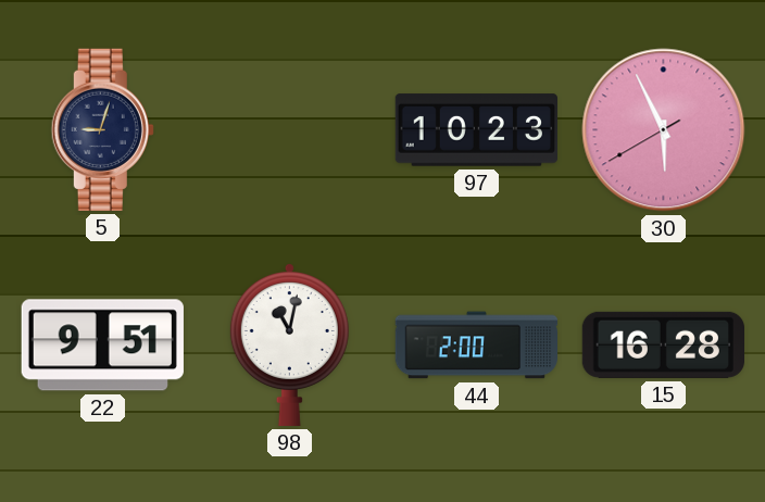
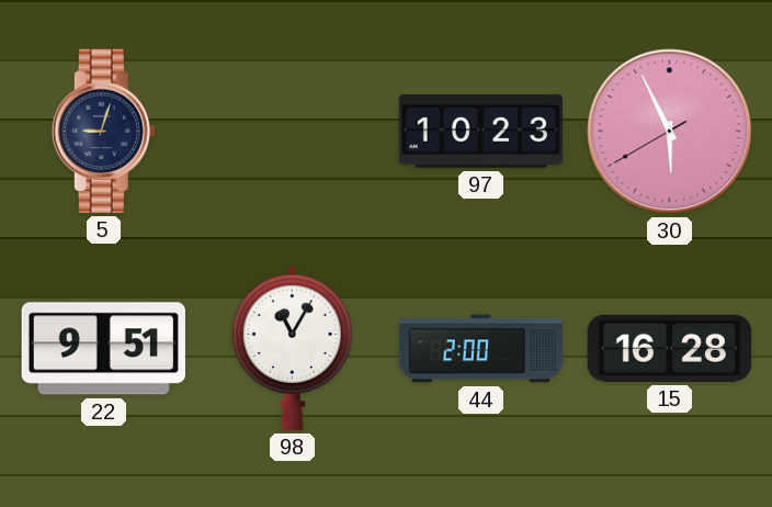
98: 11:02 -> 11:05
